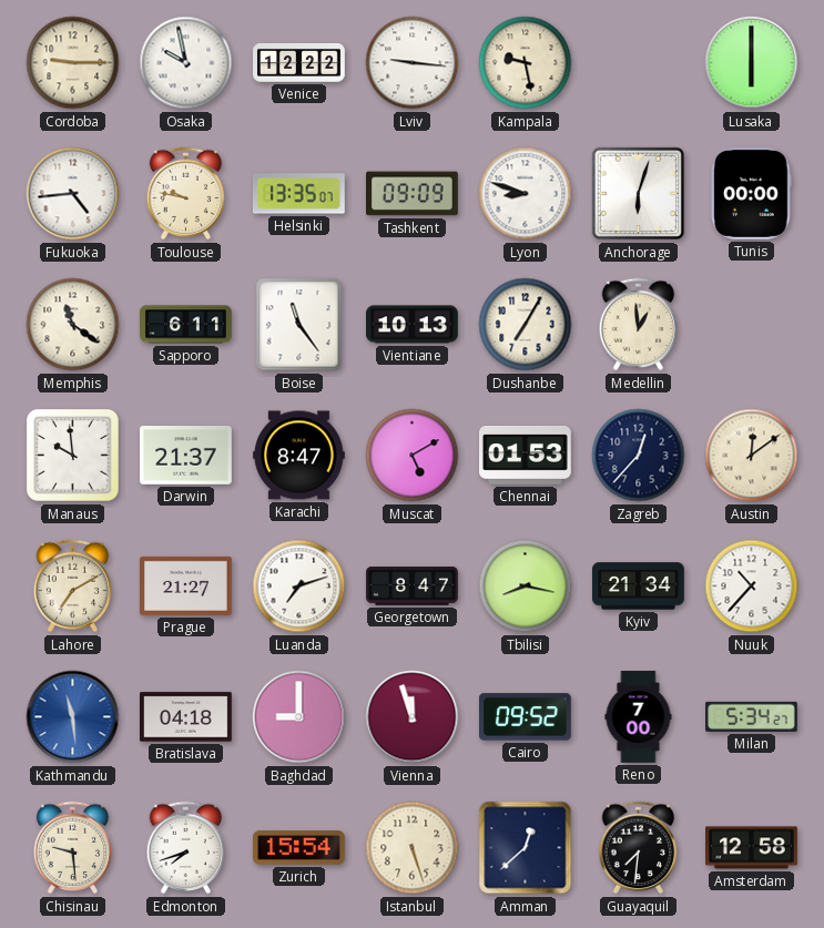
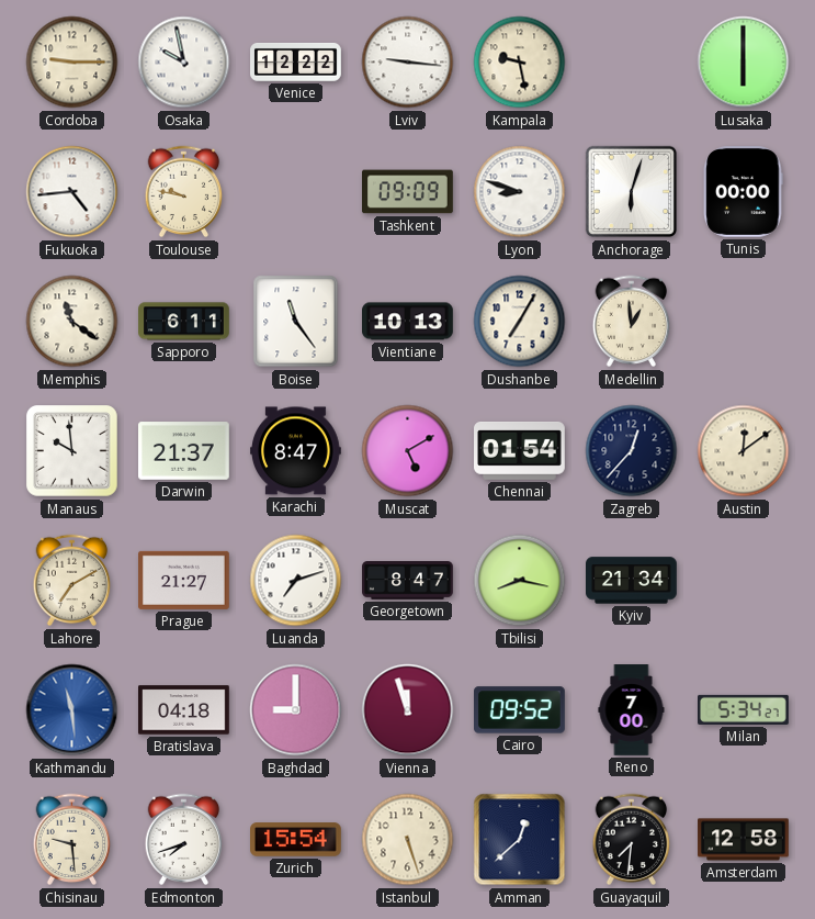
Helsinki: 13:35 -> none
Chennai: 01:53 -> 01:54
Nuuk: 10:37 -> none
